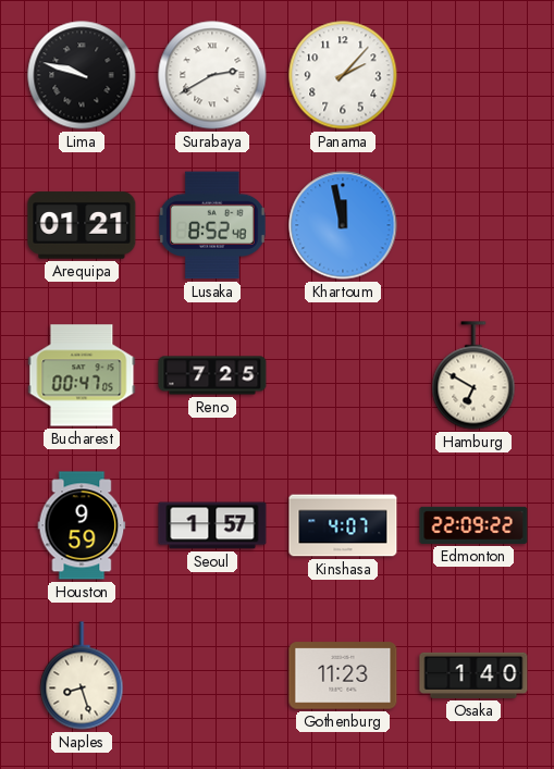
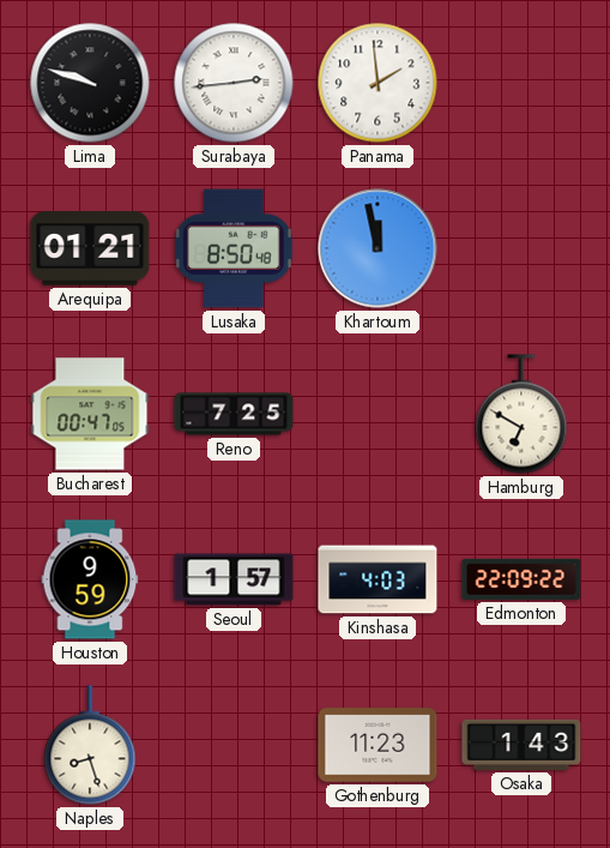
Surabaya: 2:40 -> 2:44
Panama: 2:07 -> 1:59
Lusaka: 8:52 -> 8:50
Kinshasa: 4:07 -> 4:03
Osaka: 1:40 -> 1:43
